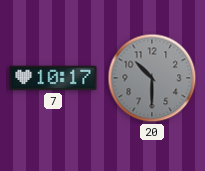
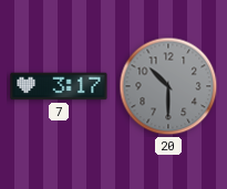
7: 10:17 -> 3:17
